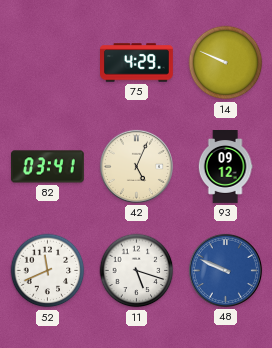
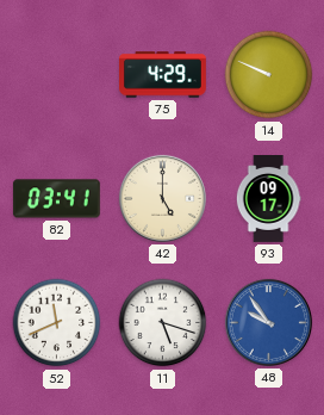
42: 5:04 -> 5:00
93: 09:12 -> 09:17
48: 9:49 -> 9:54
